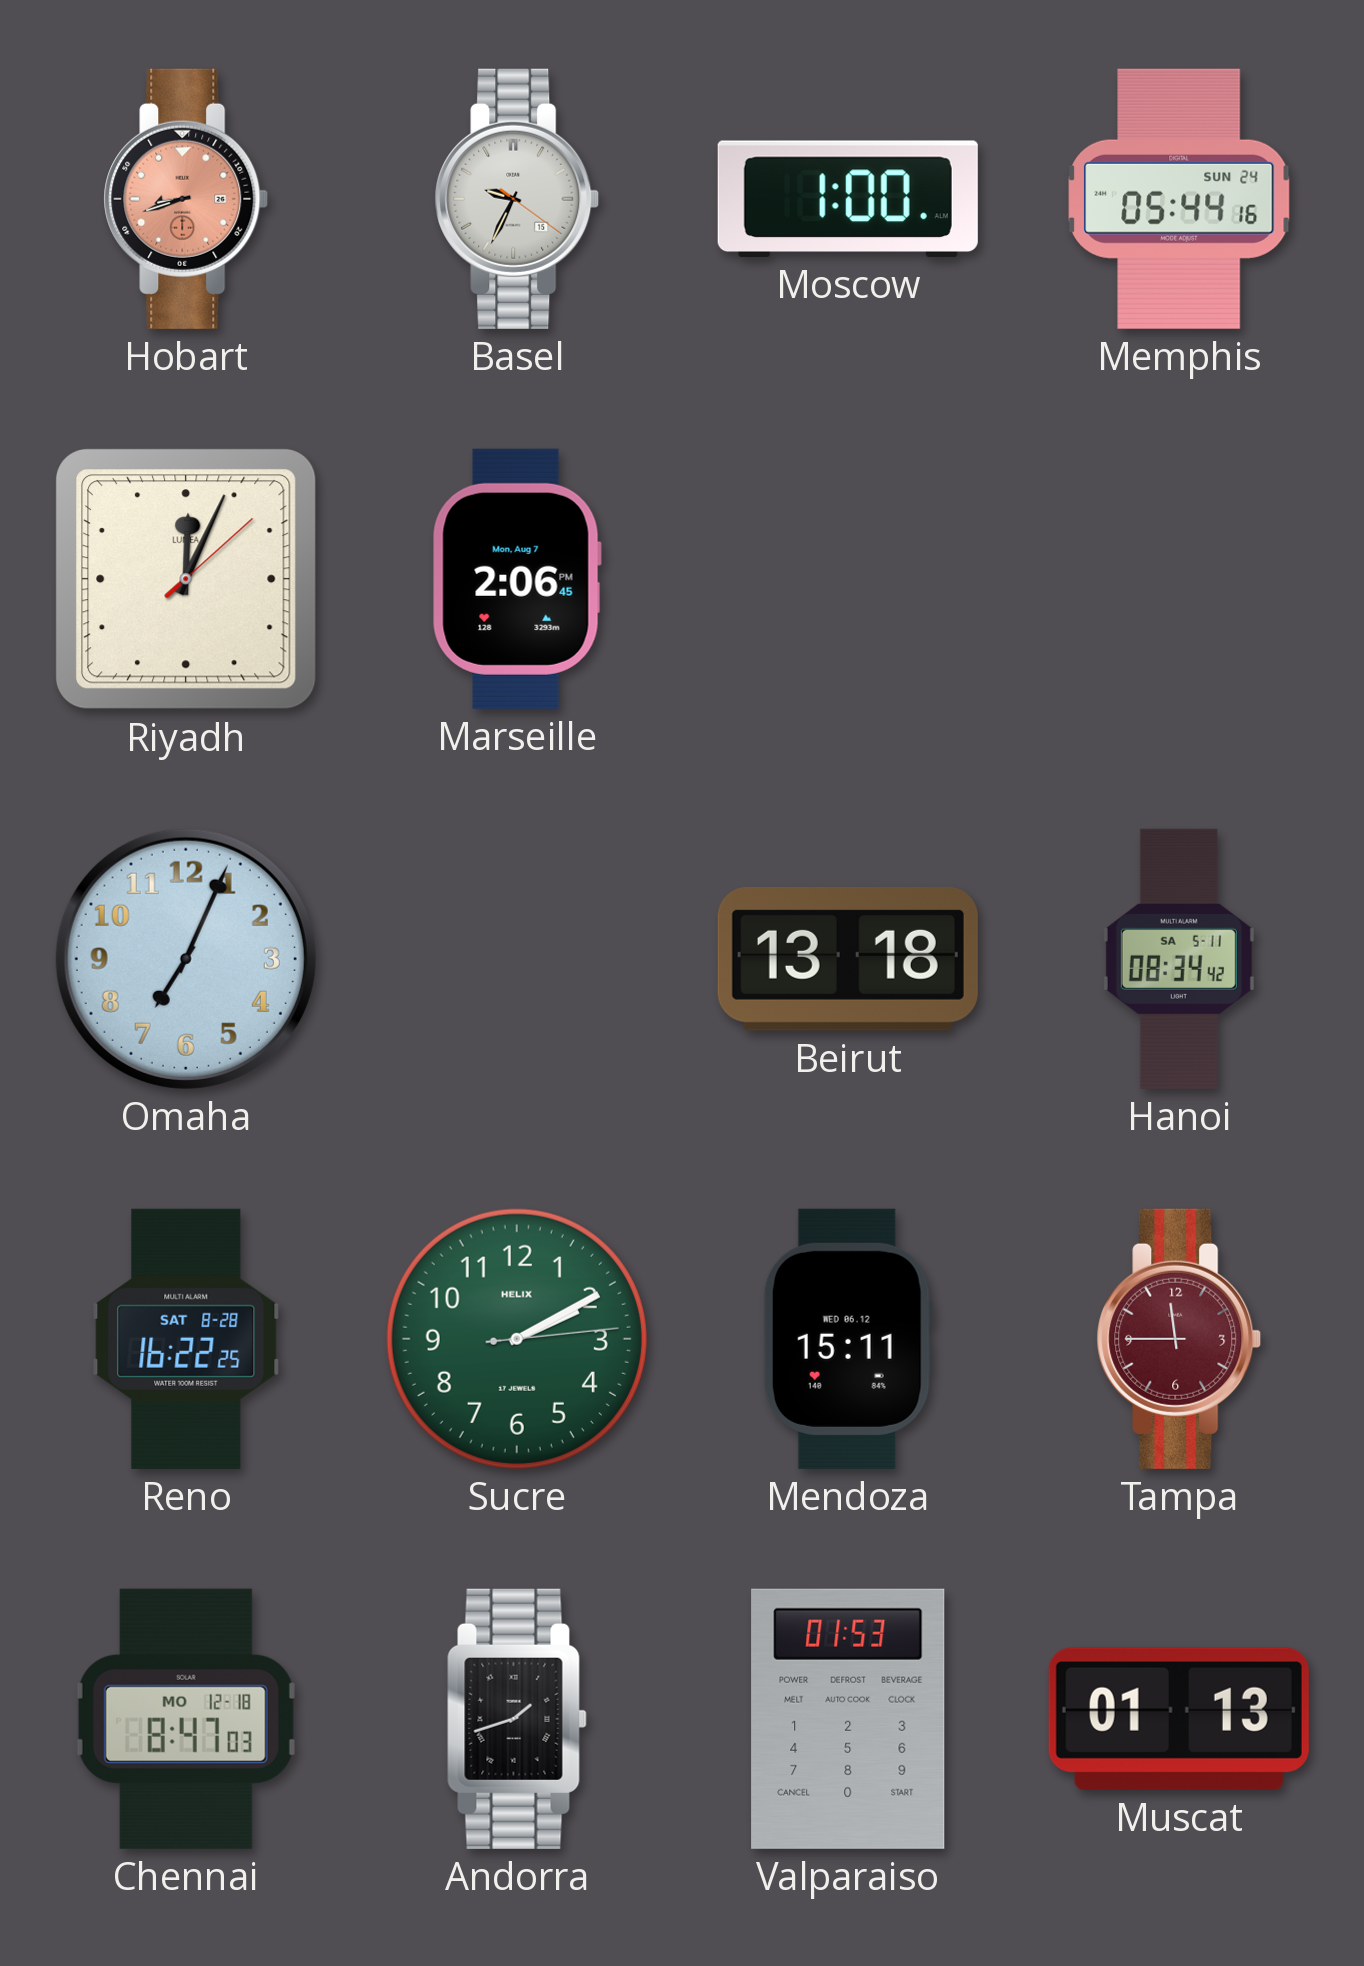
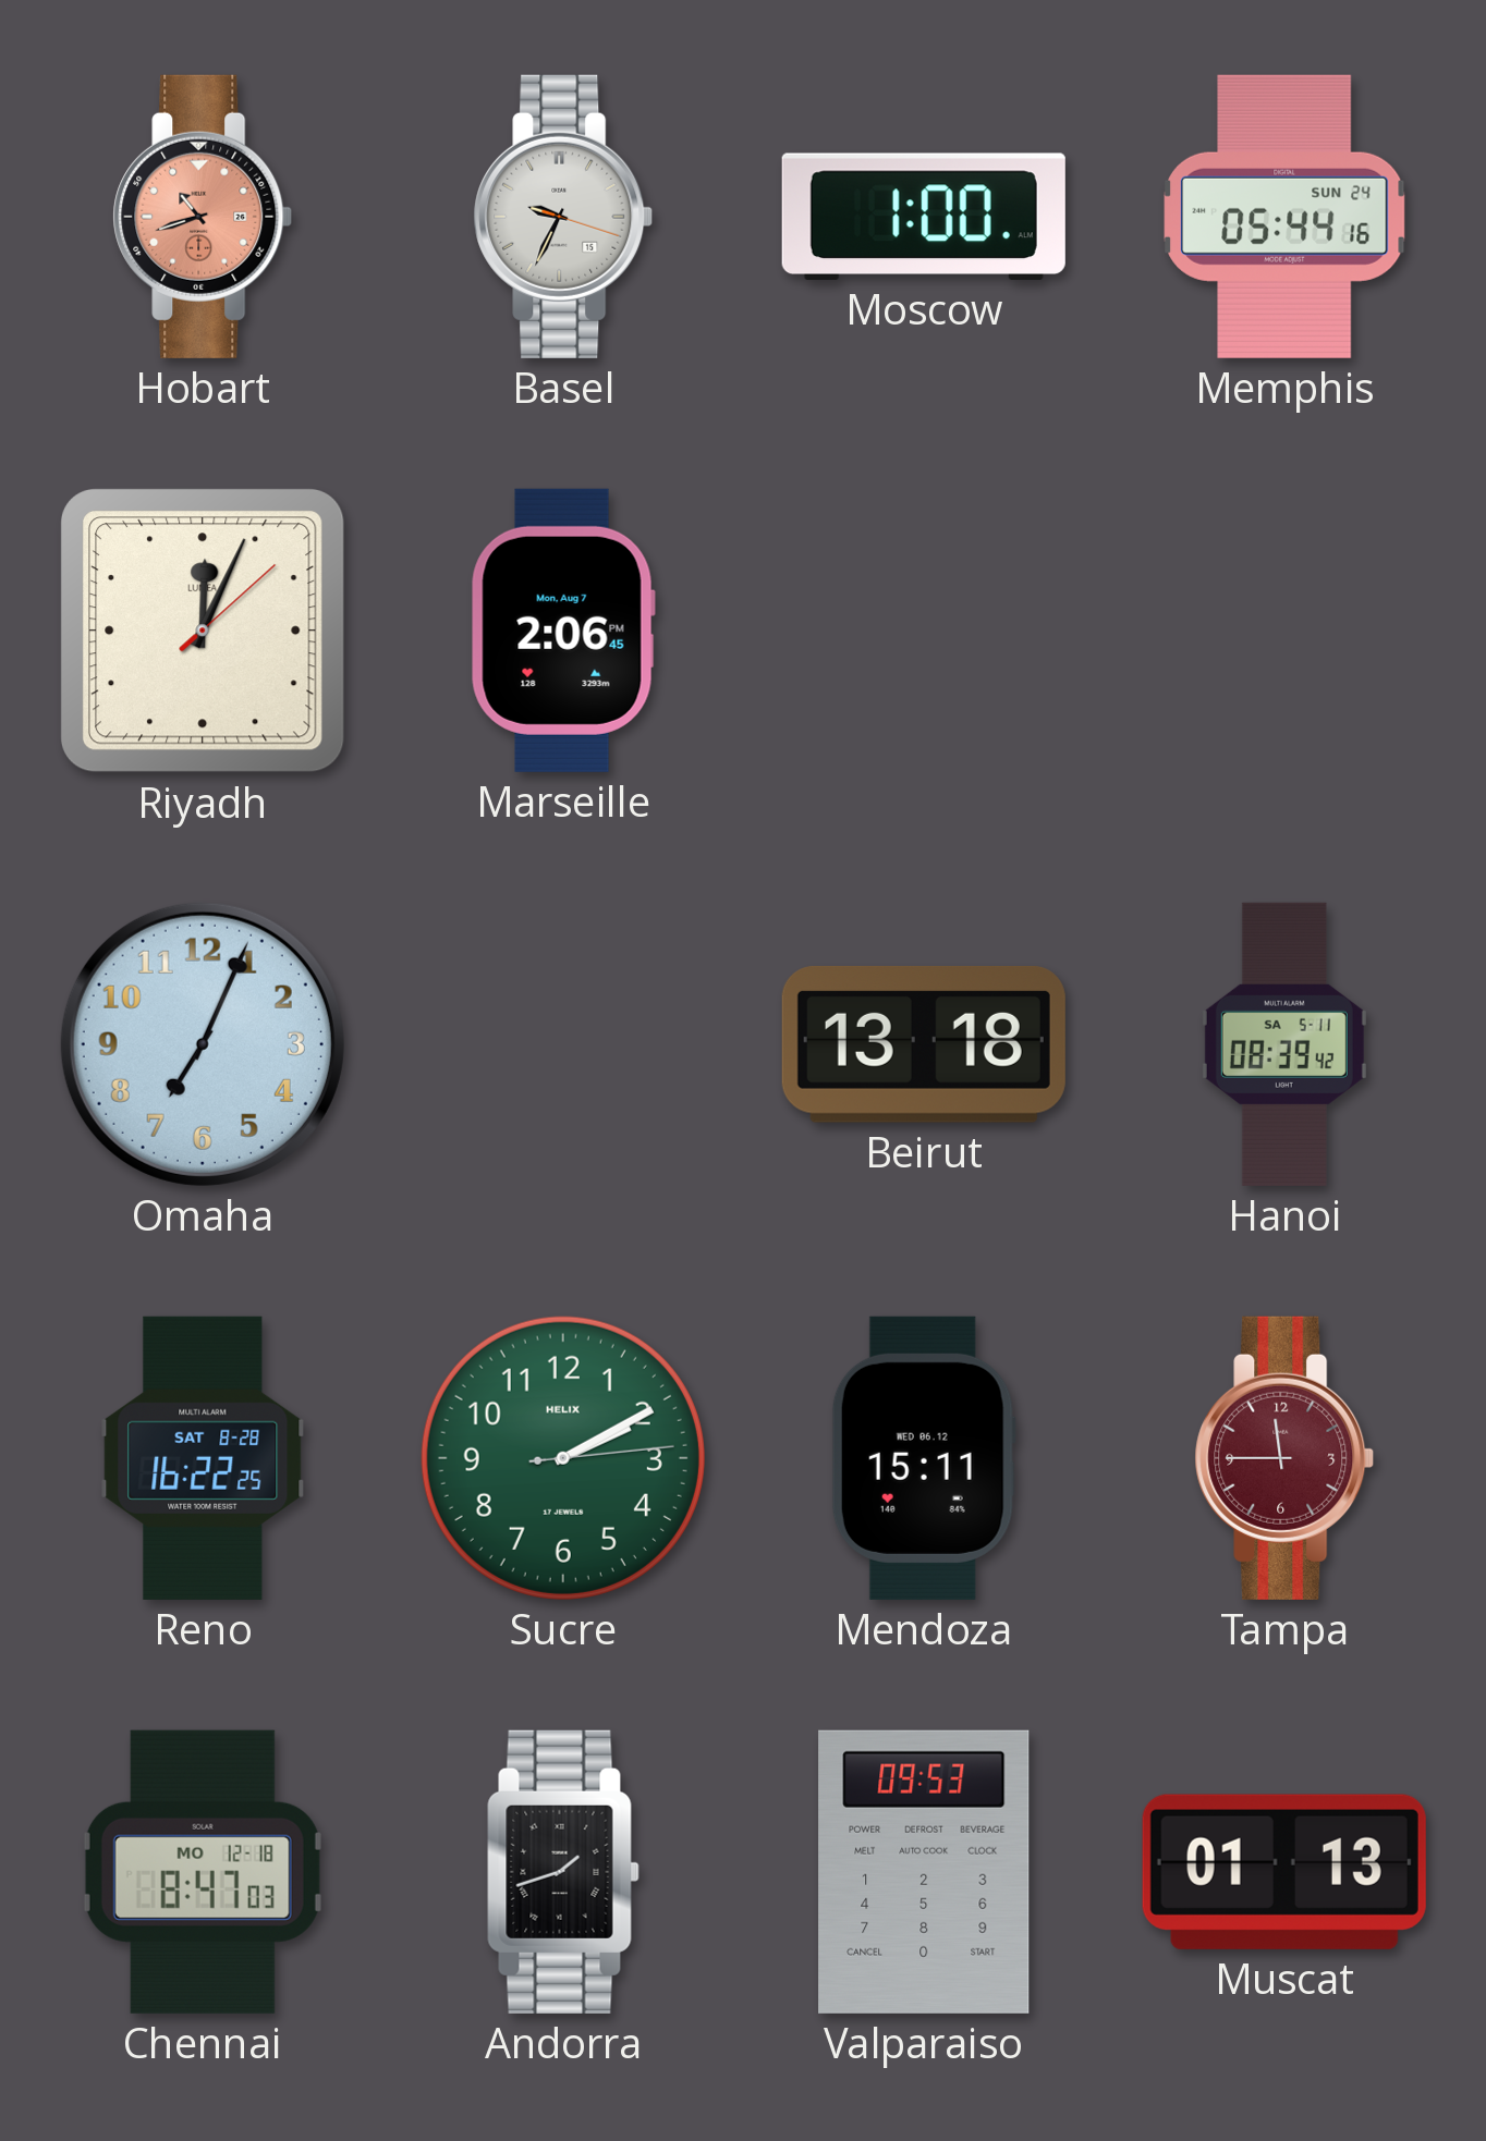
Hobart: 8:42 -> 10:42
Basel: 9:34:21 -> 9:34:18
Hanoi: 08:34 -> 08:39
Valparaiso: 01:53 -> 09:53
